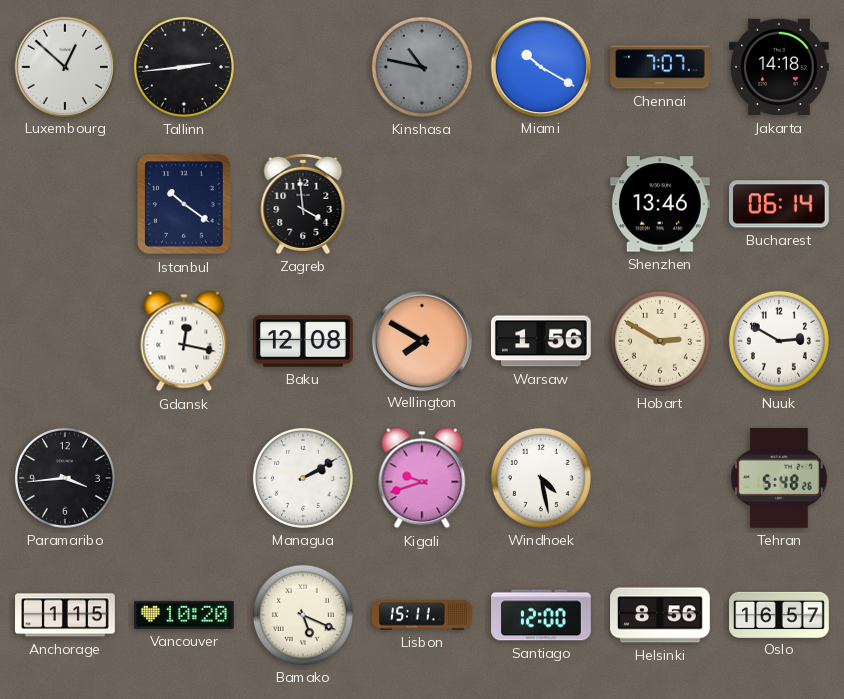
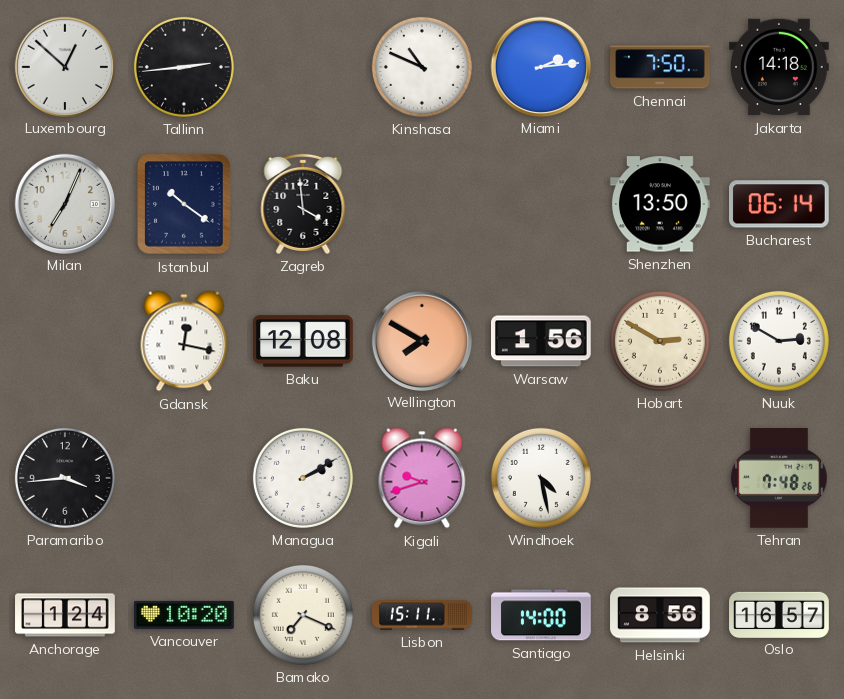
Kinshasa: 10:47 -> 10:49
Kinshasa dial: grey -> white
Miami: 10:20 -> 2:14
Chennai: 7:07 -> 7:50
Milan: none -> 7:04
Shenzhen: 13:46 -> 13:50
Tehran: 5:48 -> 7:48
Anchorage: 1:15 -> 1:24
Bamako: 5:19 -> 7:19
Santiago: 12:00 -> 14:00
